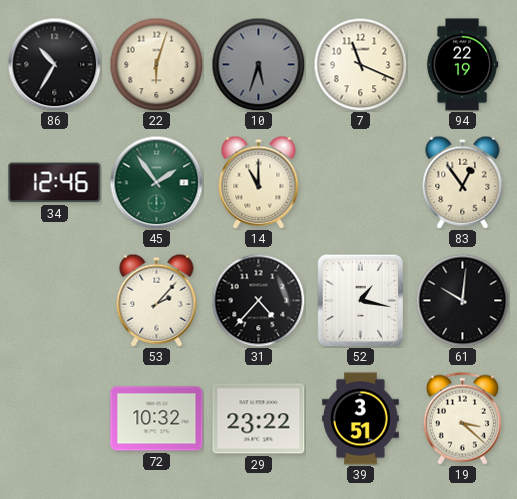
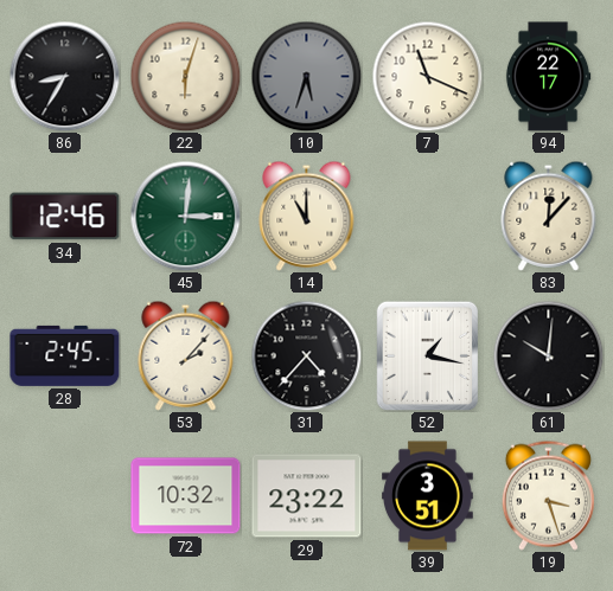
86: 10:35 -> 8:35
94: 22:19 -> 22:17
45: 1:54 -> 3:01
83: 12:54 -> 12:07
28: none -> 2:45
19: 3:22 -> 3:27
